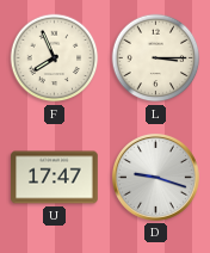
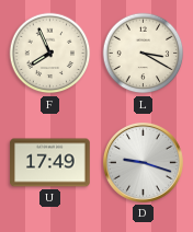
L: 3:15 -> 3:20
U: 17:47 -> 17:49
